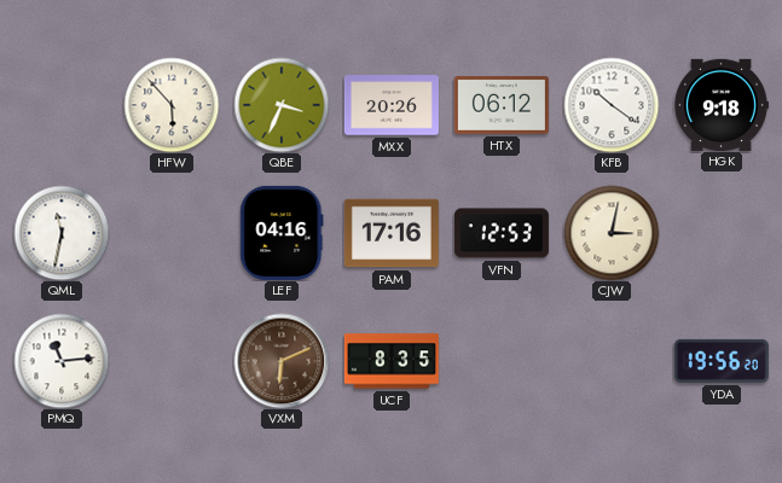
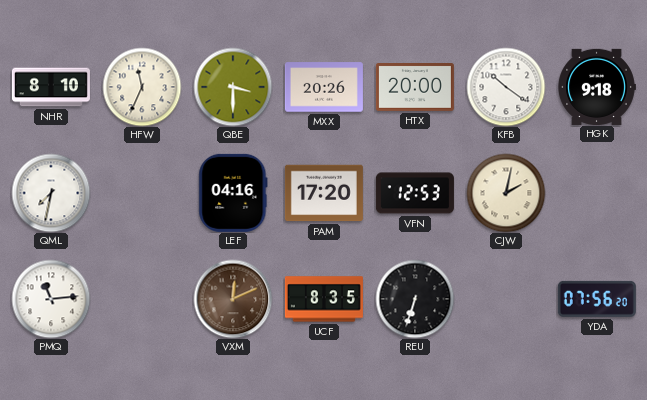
NHR: none -> 8:10
HFW: 5:53 -> 11:34
QBE: 3:34 -> 3:30
HTX: 06:12 -> 20:00
QML: 11:32 -> 7:32
PAM: 17:16 -> 17:20
CJW: 3:02 -> 2:02
VXM: 6:11 -> 12:11
REU: none -> 6:33
YDA: 19:56 -> 07:56
